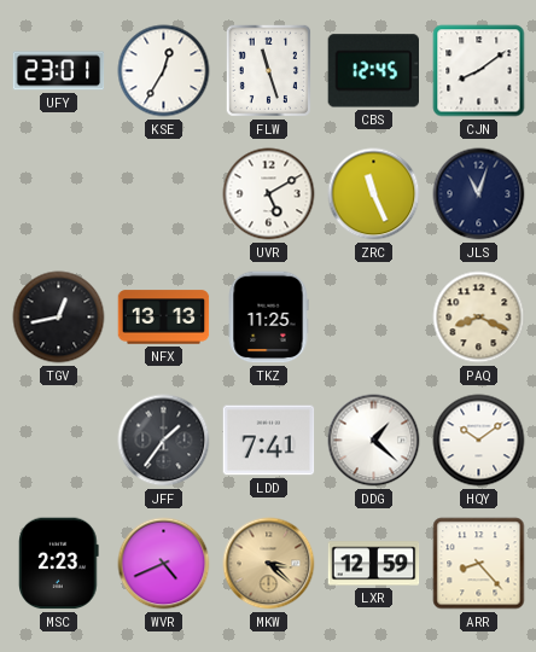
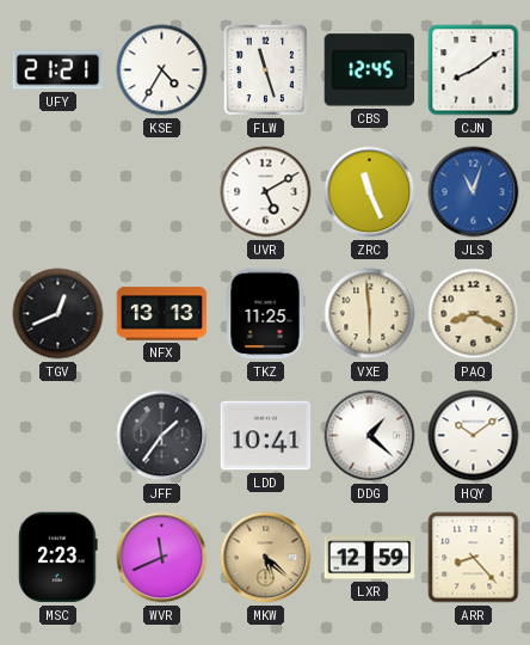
UFY: 23:01 -> 21:21
KSE: 12:35 -> 4:35
JLS dial: navy -> blue
TGV: 12:43 -> 12:41
VXE: none -> 5:59
LDD: 7:41 -> 10:41
WVR: 4:41 -> 11:41
MKW: 3:22 -> 5:22
